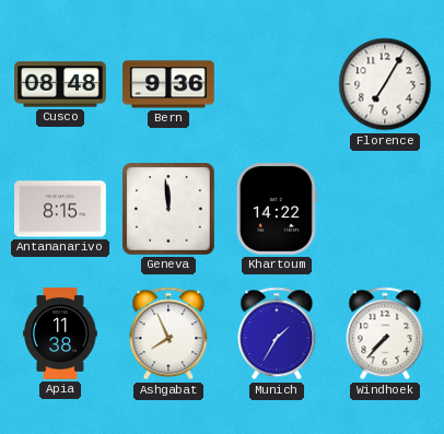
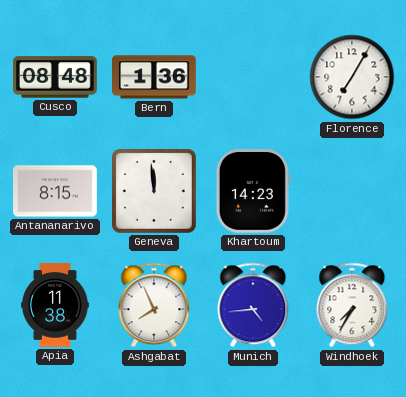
Bern: 9:36 -> 1:36
Khartoum: 14:22 -> 14:23
Munich: 1:35 -> 4:44
Windhoek: 7:37 -> 7:35
